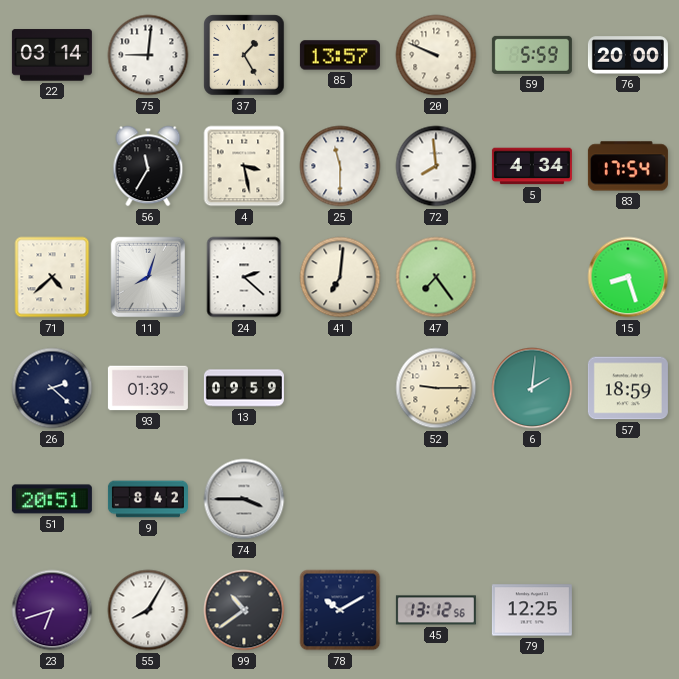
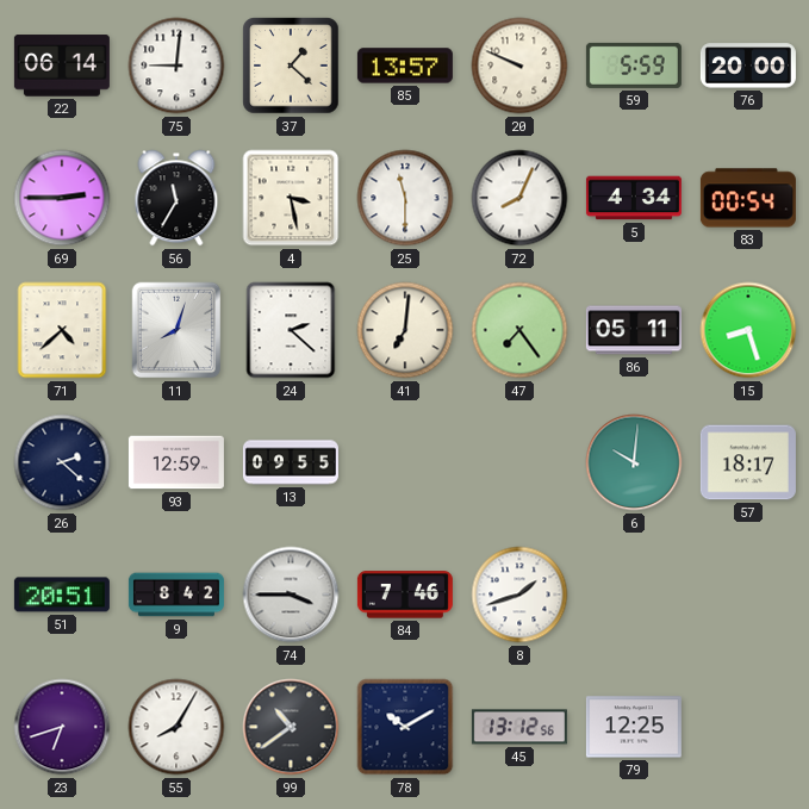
22: 03:14 -> 06:14
37: 1:25 -> 1:22
69: none -> 2:45
72: 7:59 -> 8:04
83: 17:54 -> 00:54
86: none -> 05:11
93: 01:39 -> 12:59
13: 09:59 -> 09:55
52: 9:15 -> none
6: 2:01 -> 10:01
57: 18:59 -> 18:17
84: none -> 7:46
8: none -> 1:42
